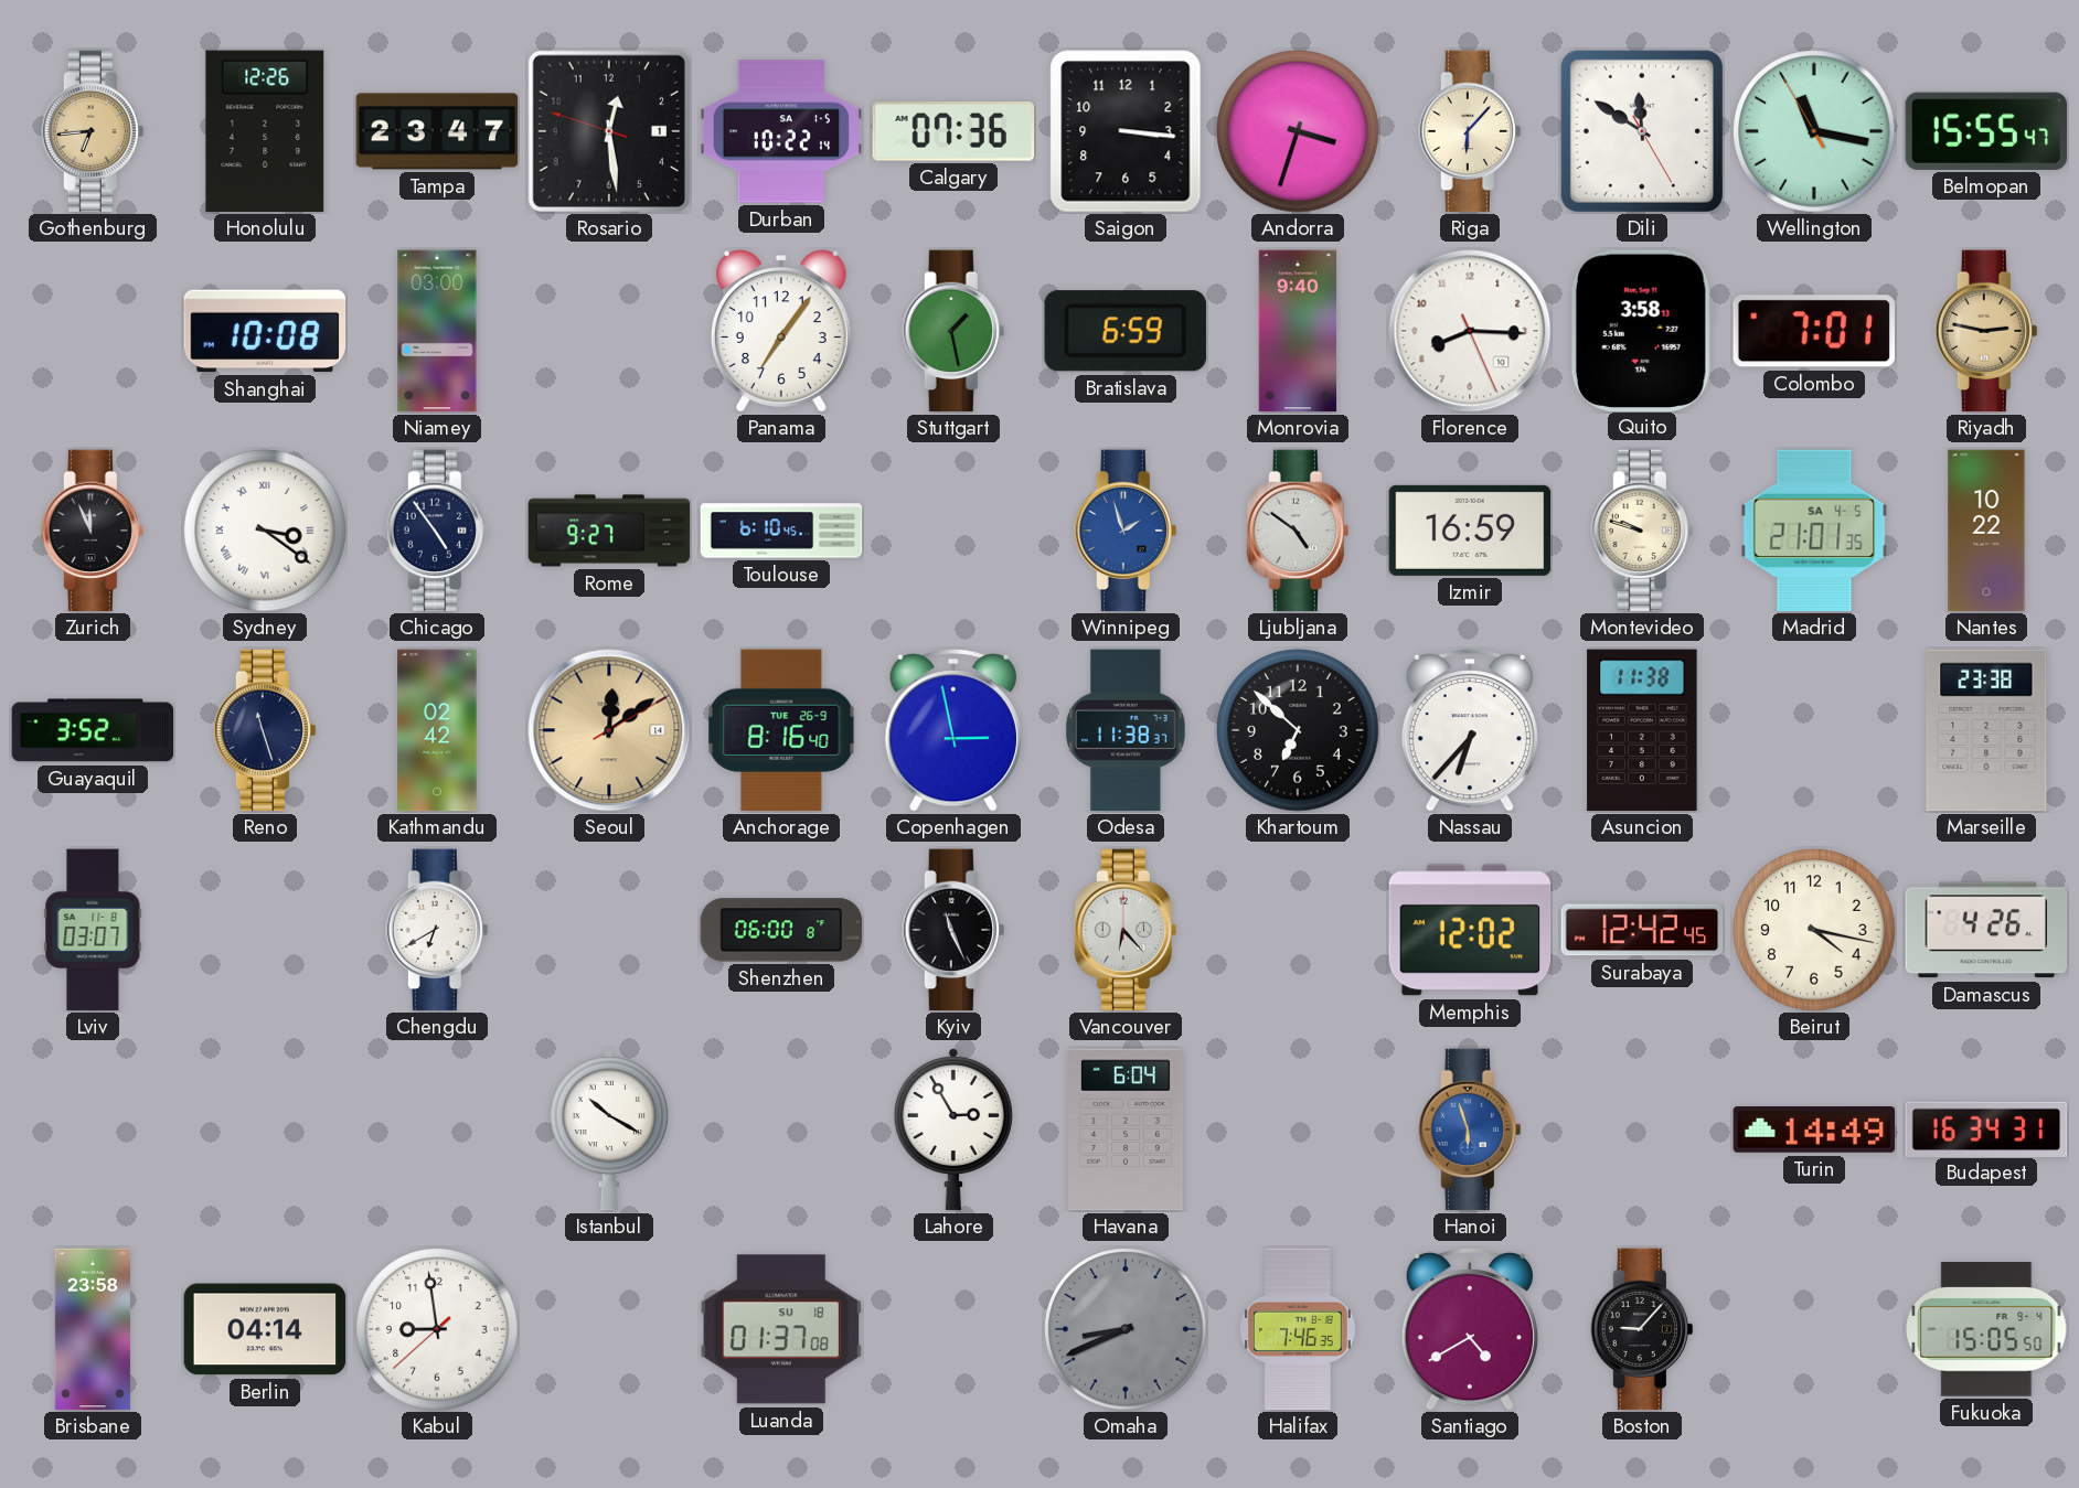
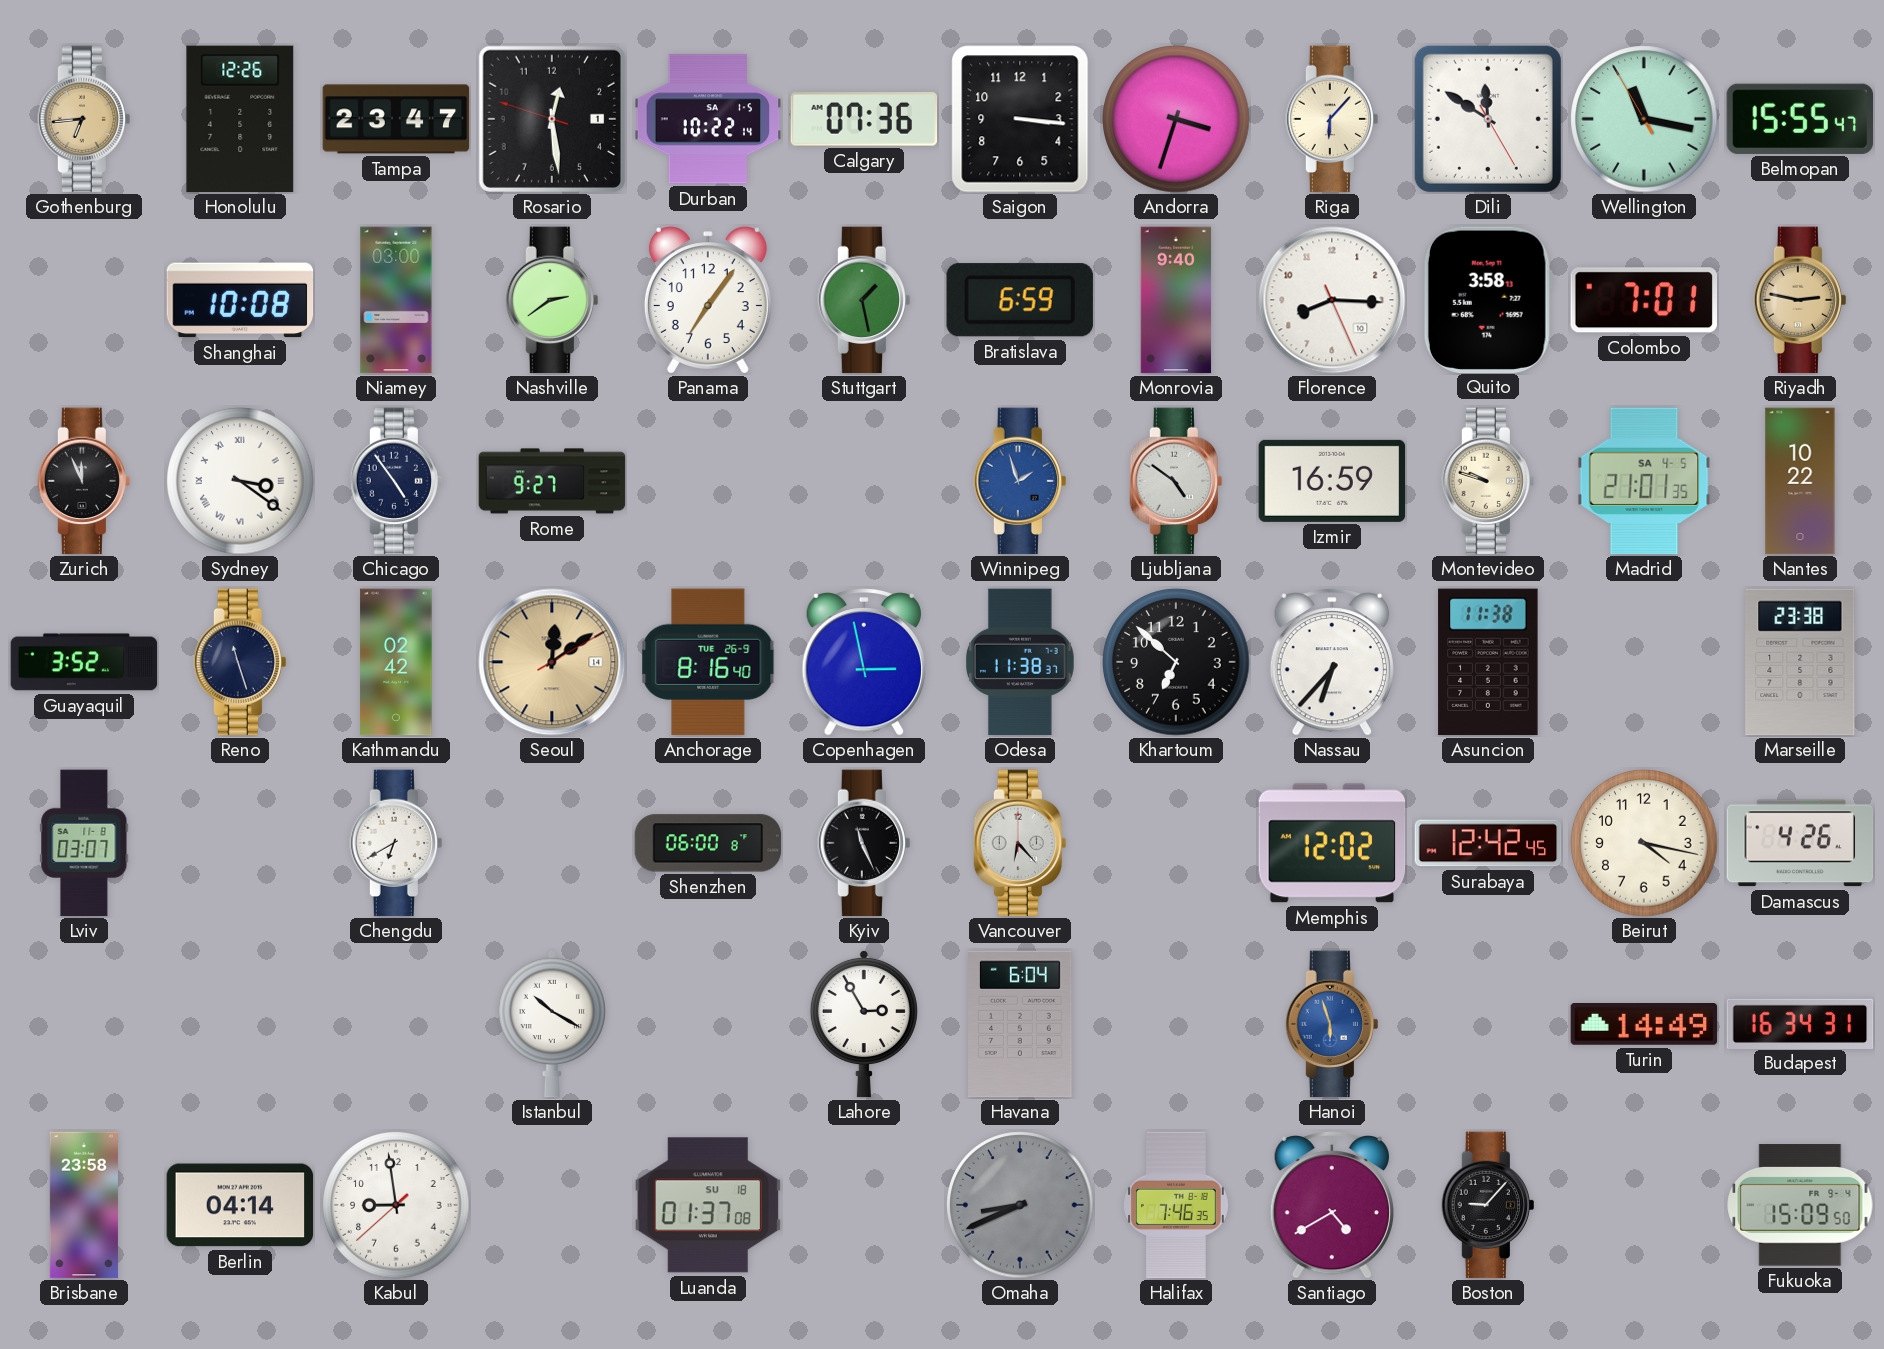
Nashville: none -> 2:39
Toulouse: 6:10 -> none
Fukuoka: 15:05 -> 15:09
